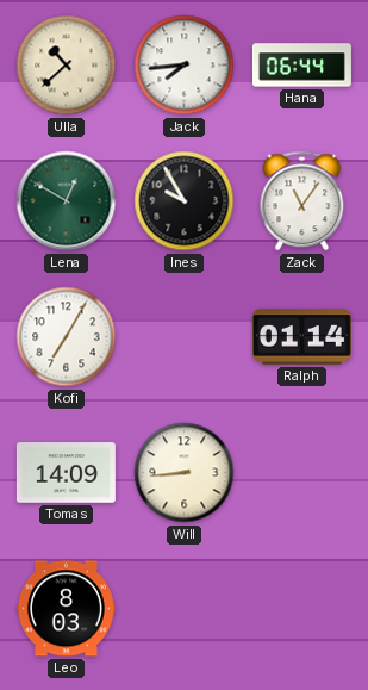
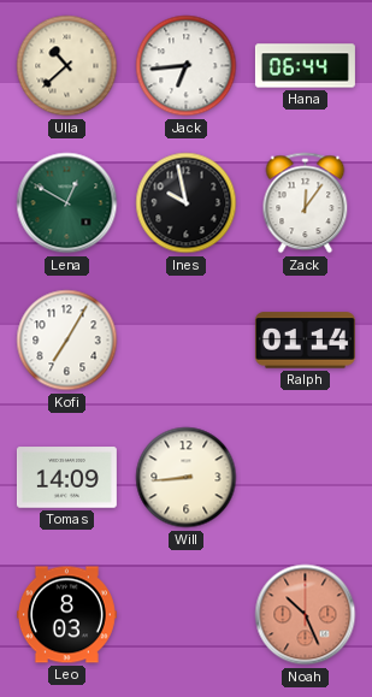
Jack: 7:44 -> 6:44
Ines: 9:55 -> 9:58
Zack: 11:06 -> 12:06
Noah: none -> 10:26
